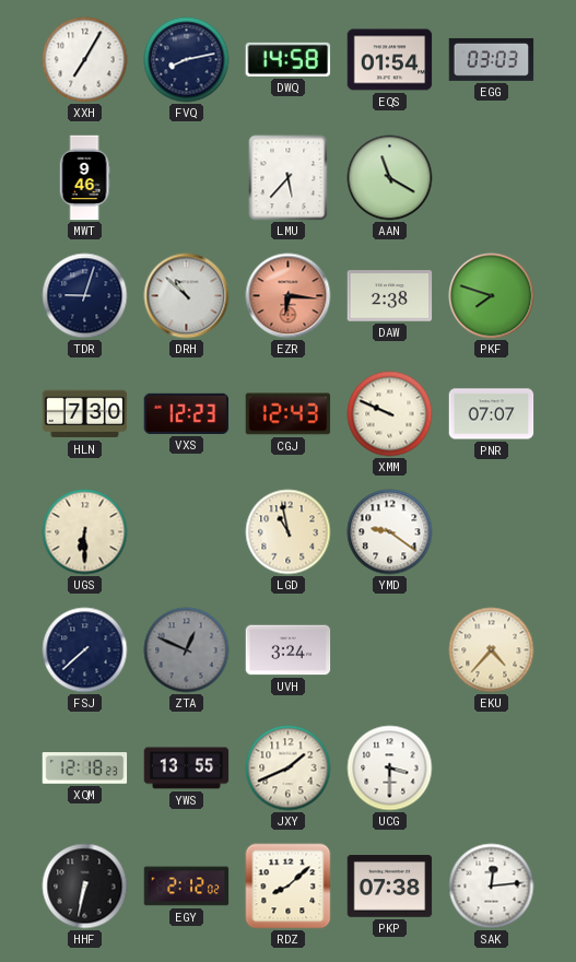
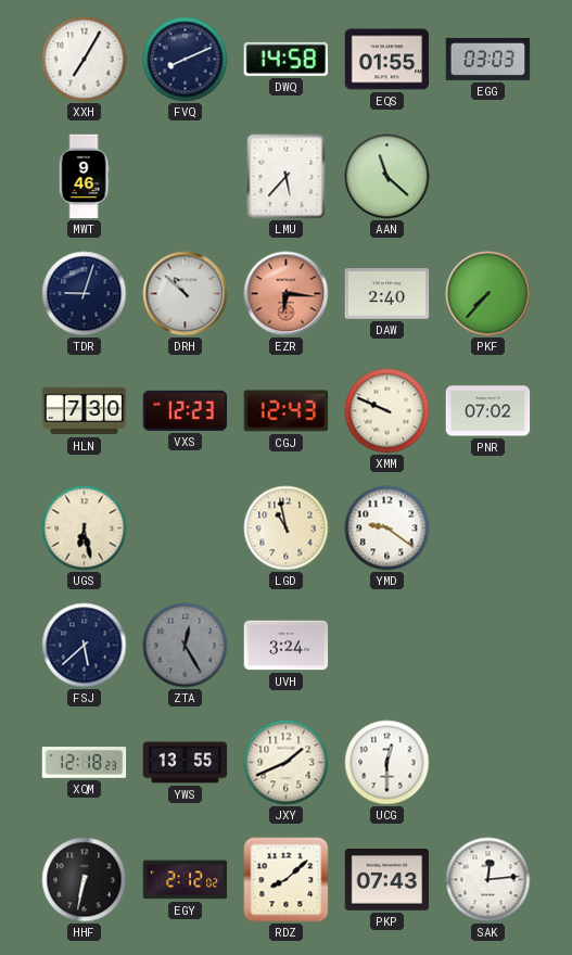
FVQ: 8:13 -> 8:11
EQS: 01:54 -> 01:55
AAN: 11:20 -> 11:22
DAW: 2:38 -> 2:40
PKF: 7:48 -> 7:37
PNR: 07:07 -> 07:02
UGS: 6:30 -> 6:28
FSJ: 7:38 -> 5:38
ZTA: 12:49 -> 12:25
EKU: 4:37 -> none
UCG: 3:30 -> 12:30
PKP: 07:38 -> 07:43
